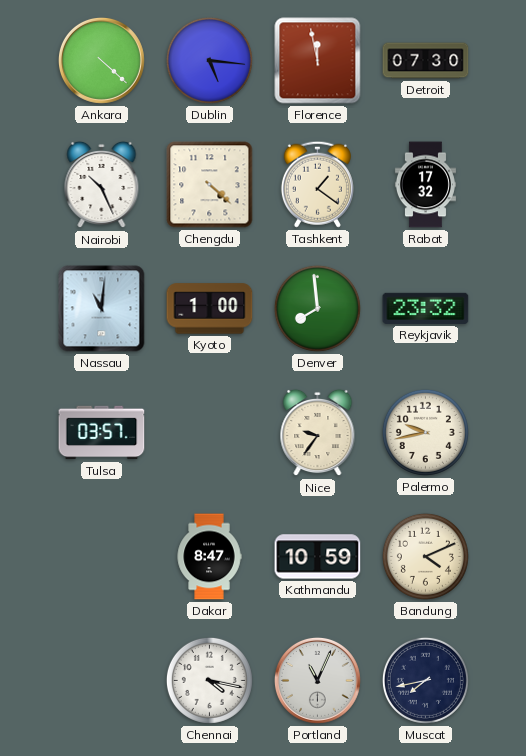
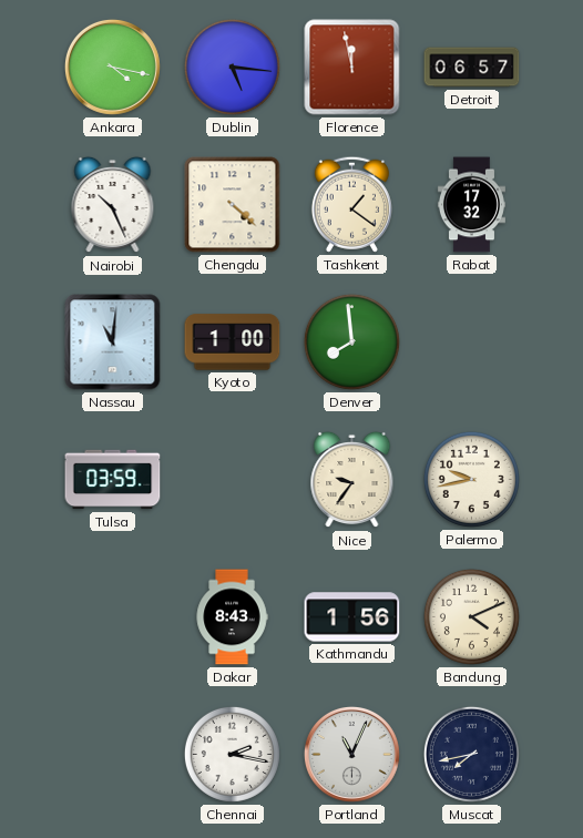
Ankara: 4:22 -> 4:17
Detroit: 07:30 -> 06:57
Reykjavik: 23:32 -> none
Tulsa: 03:57 -> 03:59
Dakar: 8:47 -> 8:43
Kathmandu: 10:59 -> 1:56
Chennai: 4:17 -> 2:17
